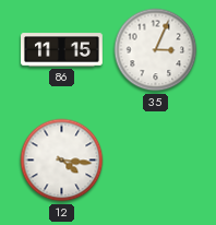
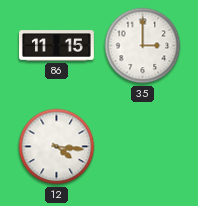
35: 3:04 -> 3:00
